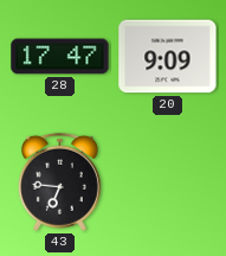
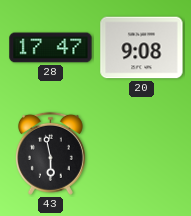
20: 9:09 -> 9:08
43: 6:46 -> 5:58
